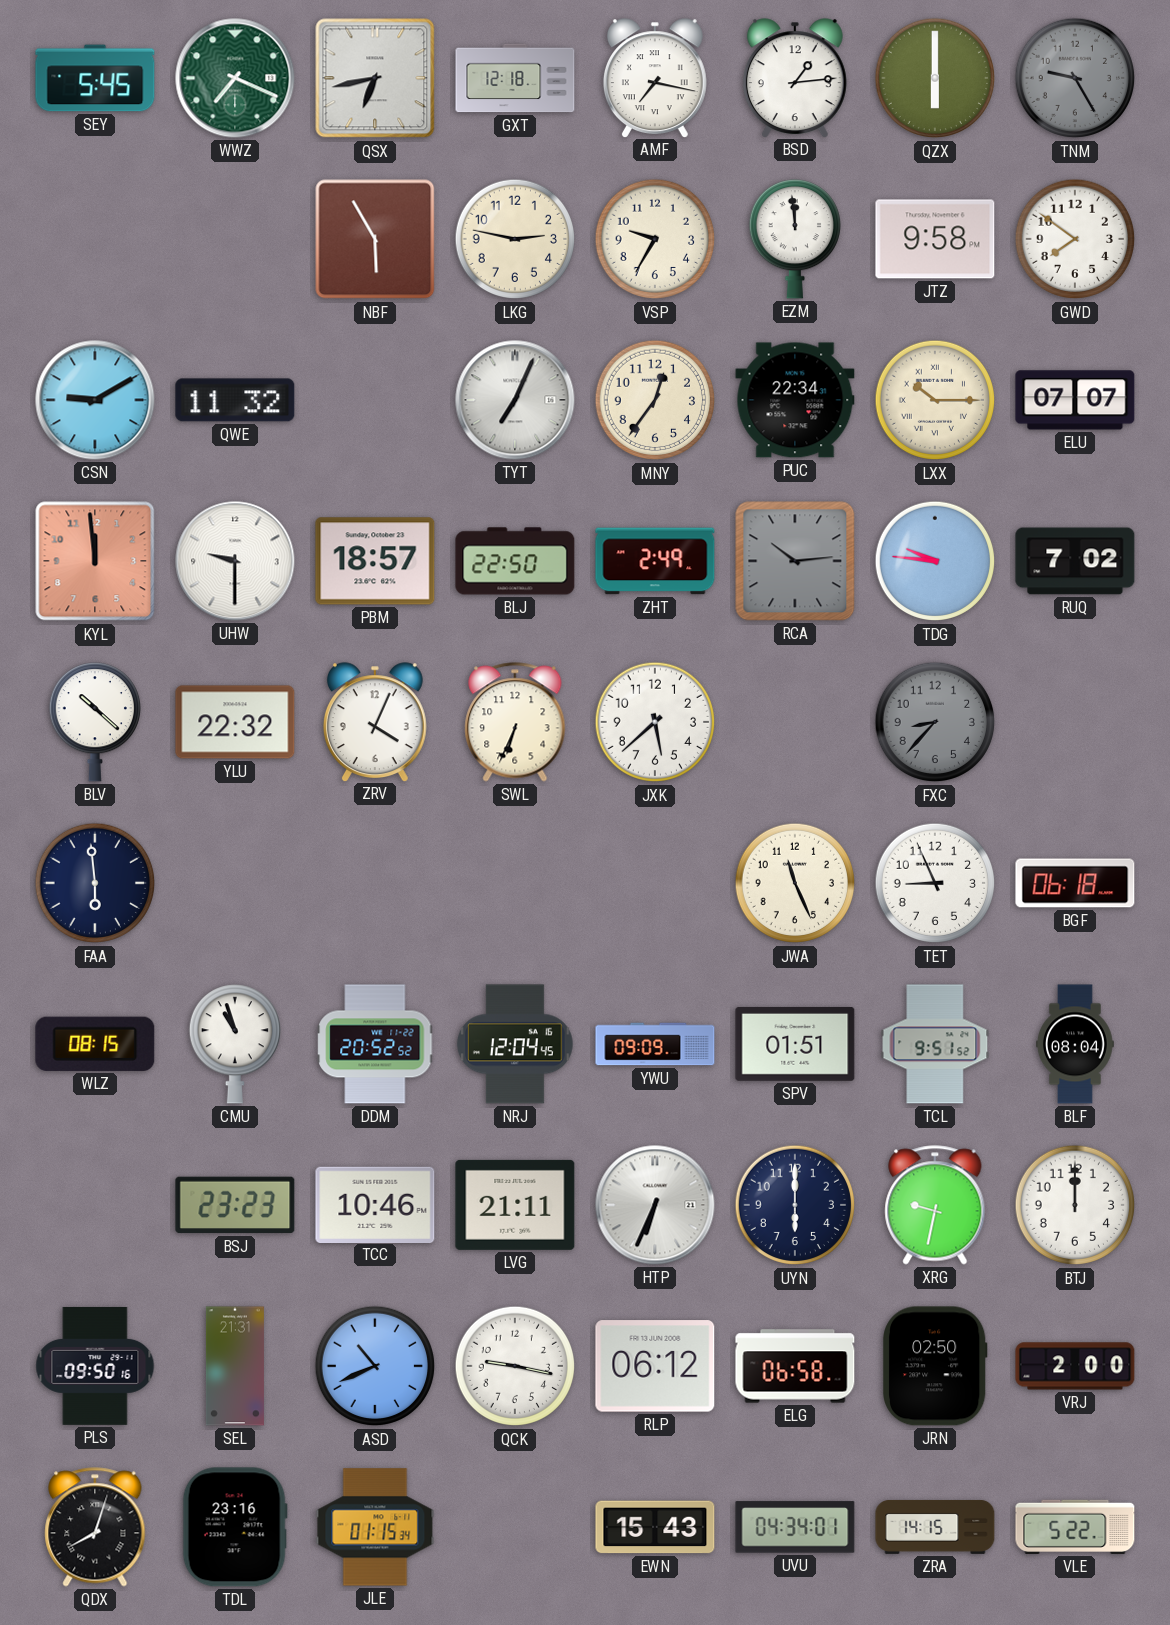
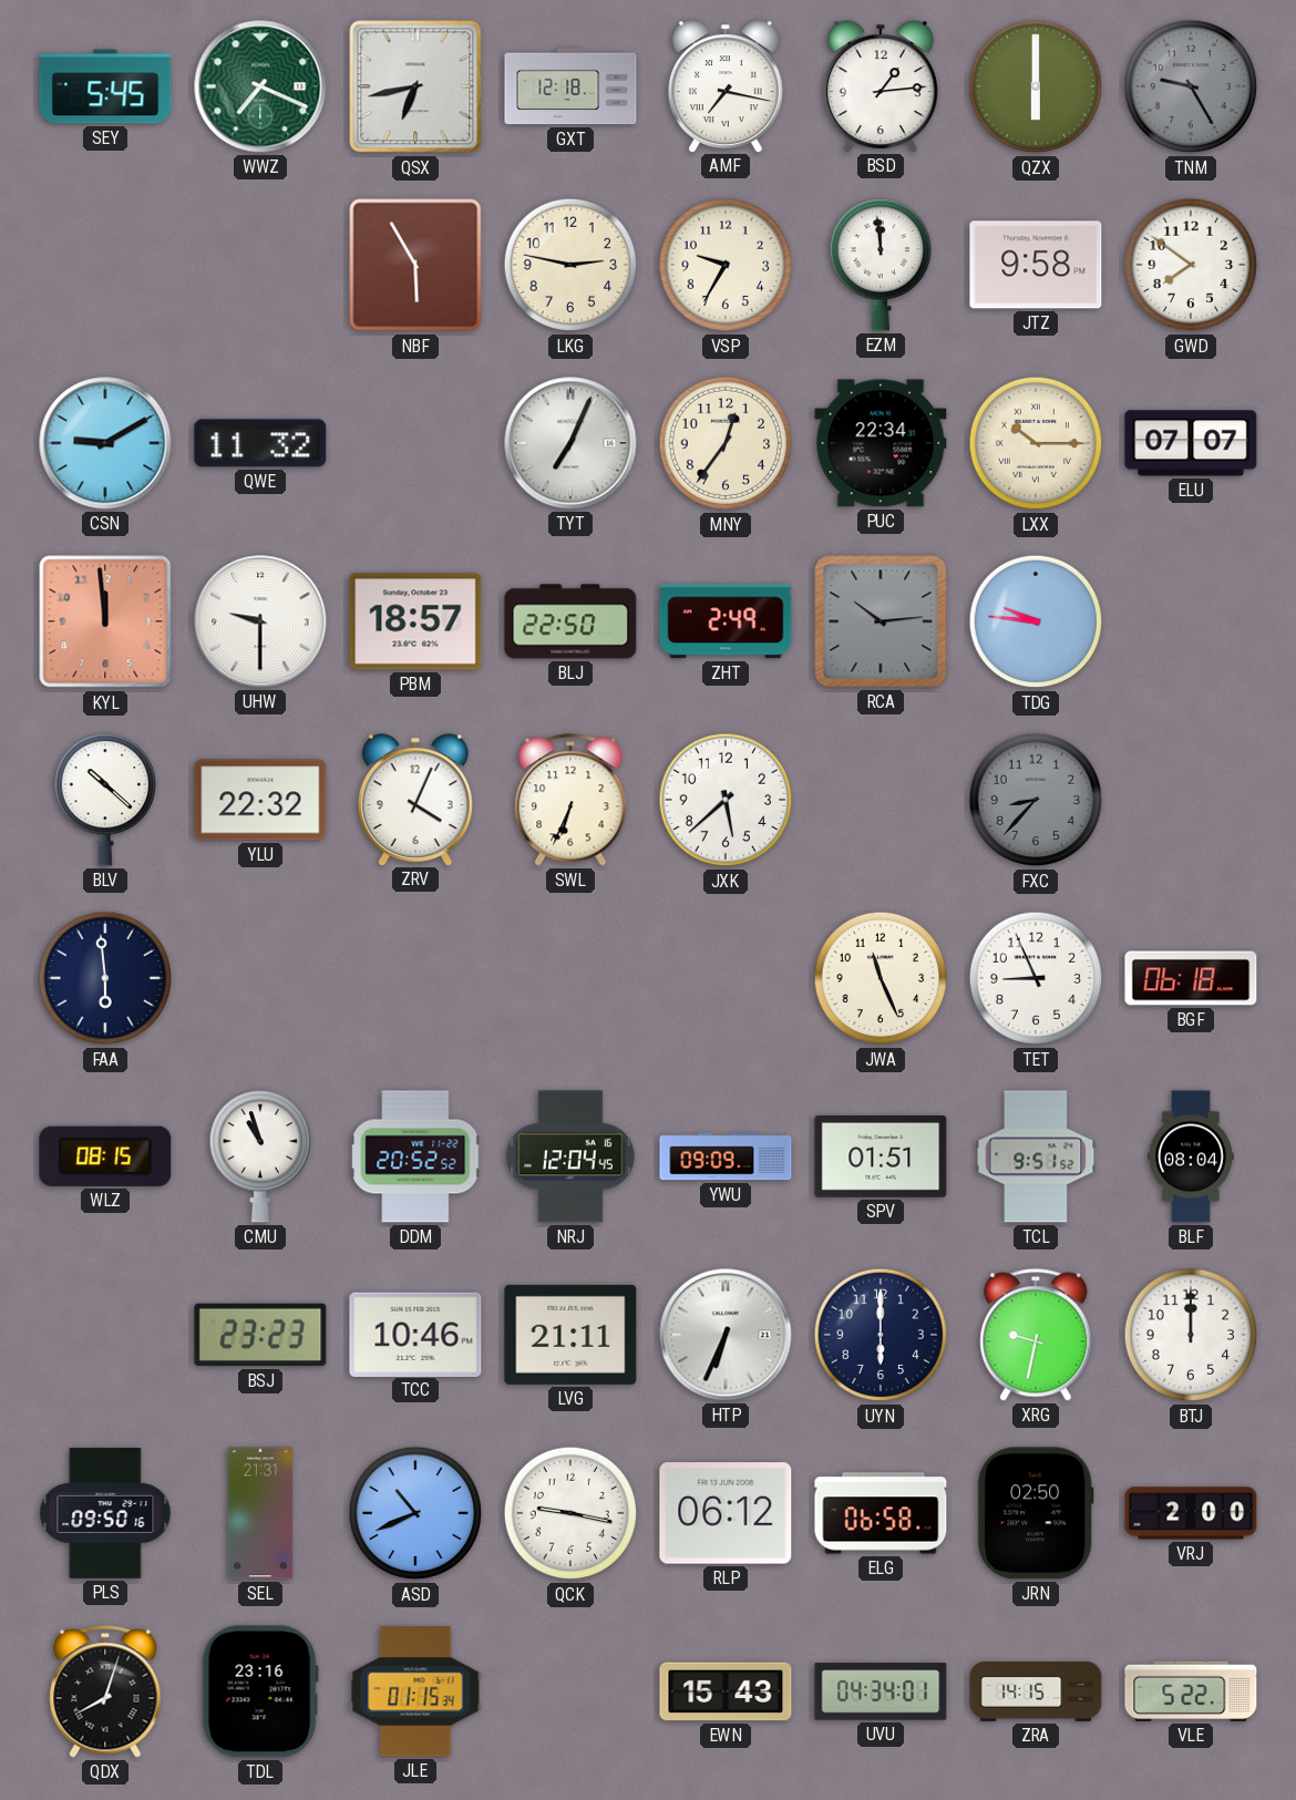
RUQ: 7:02 -> none
